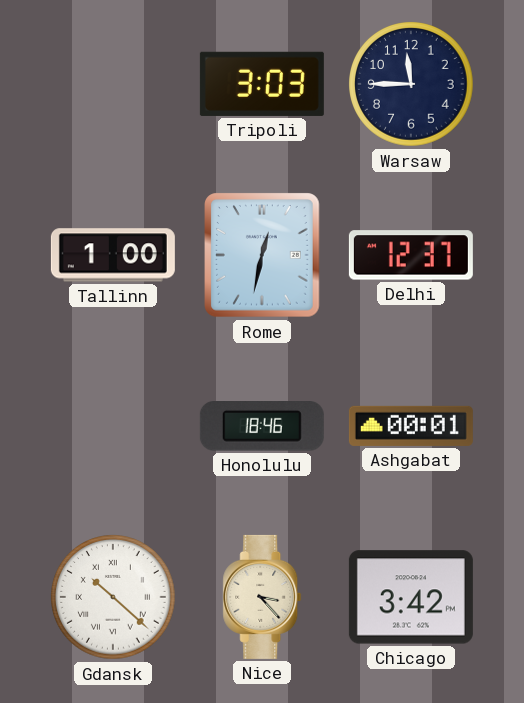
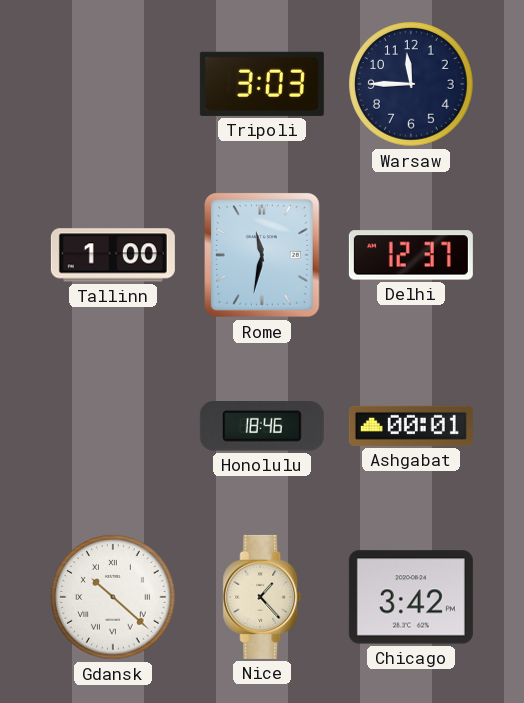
Rome: 12:32 -> 11:32
Nice: 3:23 -> 1:23
